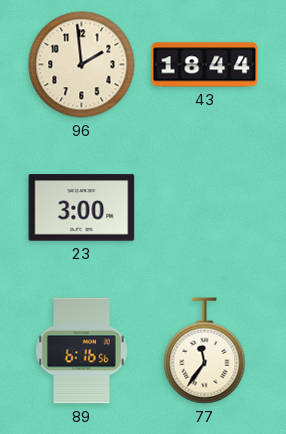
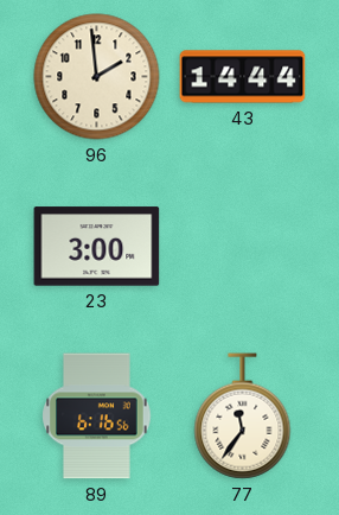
43: 18:44 -> 14:44
